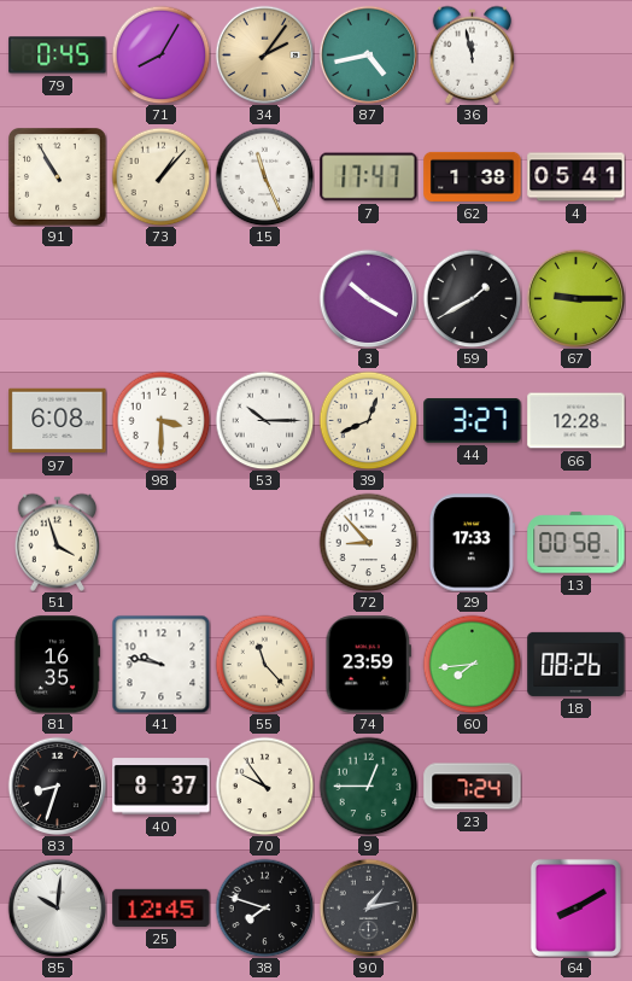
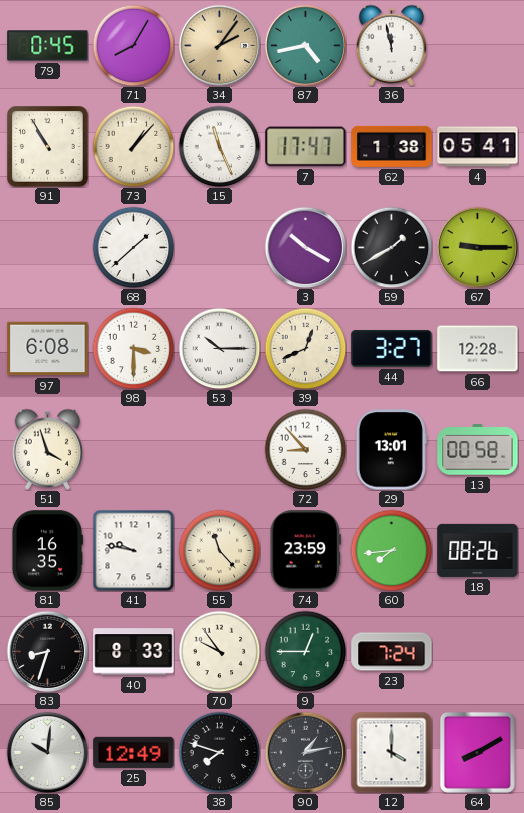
68: none -> 1:38
29: 17:33 -> 13:01
40: 8:37 -> 8:33
25: 12:45 -> 12:49
12: none -> 4:00
